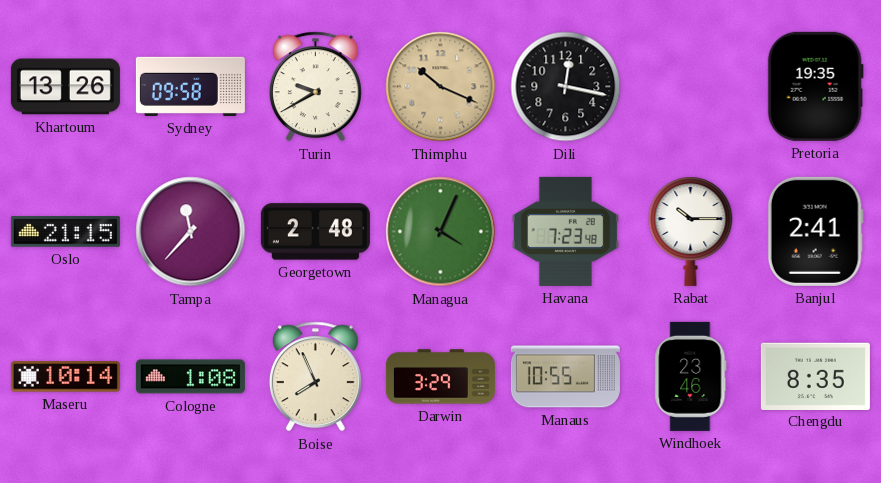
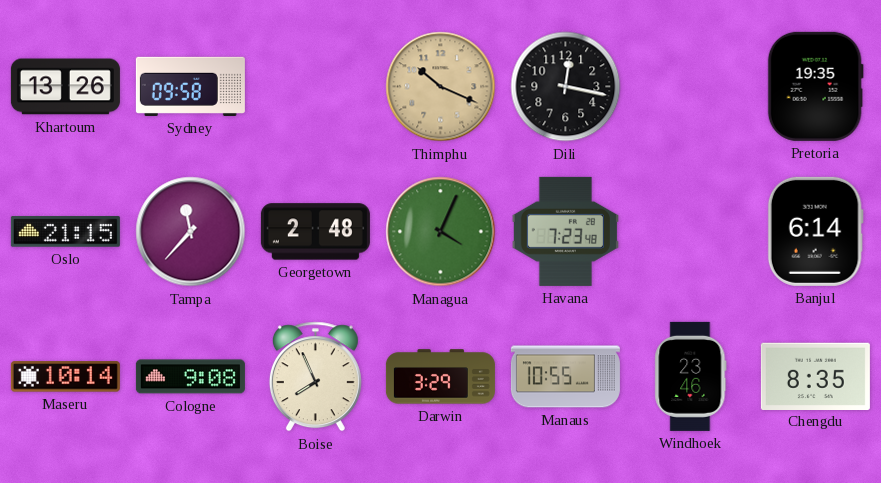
Turin: 9:40 -> none
Rabat: 10:15 -> none
Banjul: 2:41 -> 6:14
Cologne: 1:08 -> 9:08
